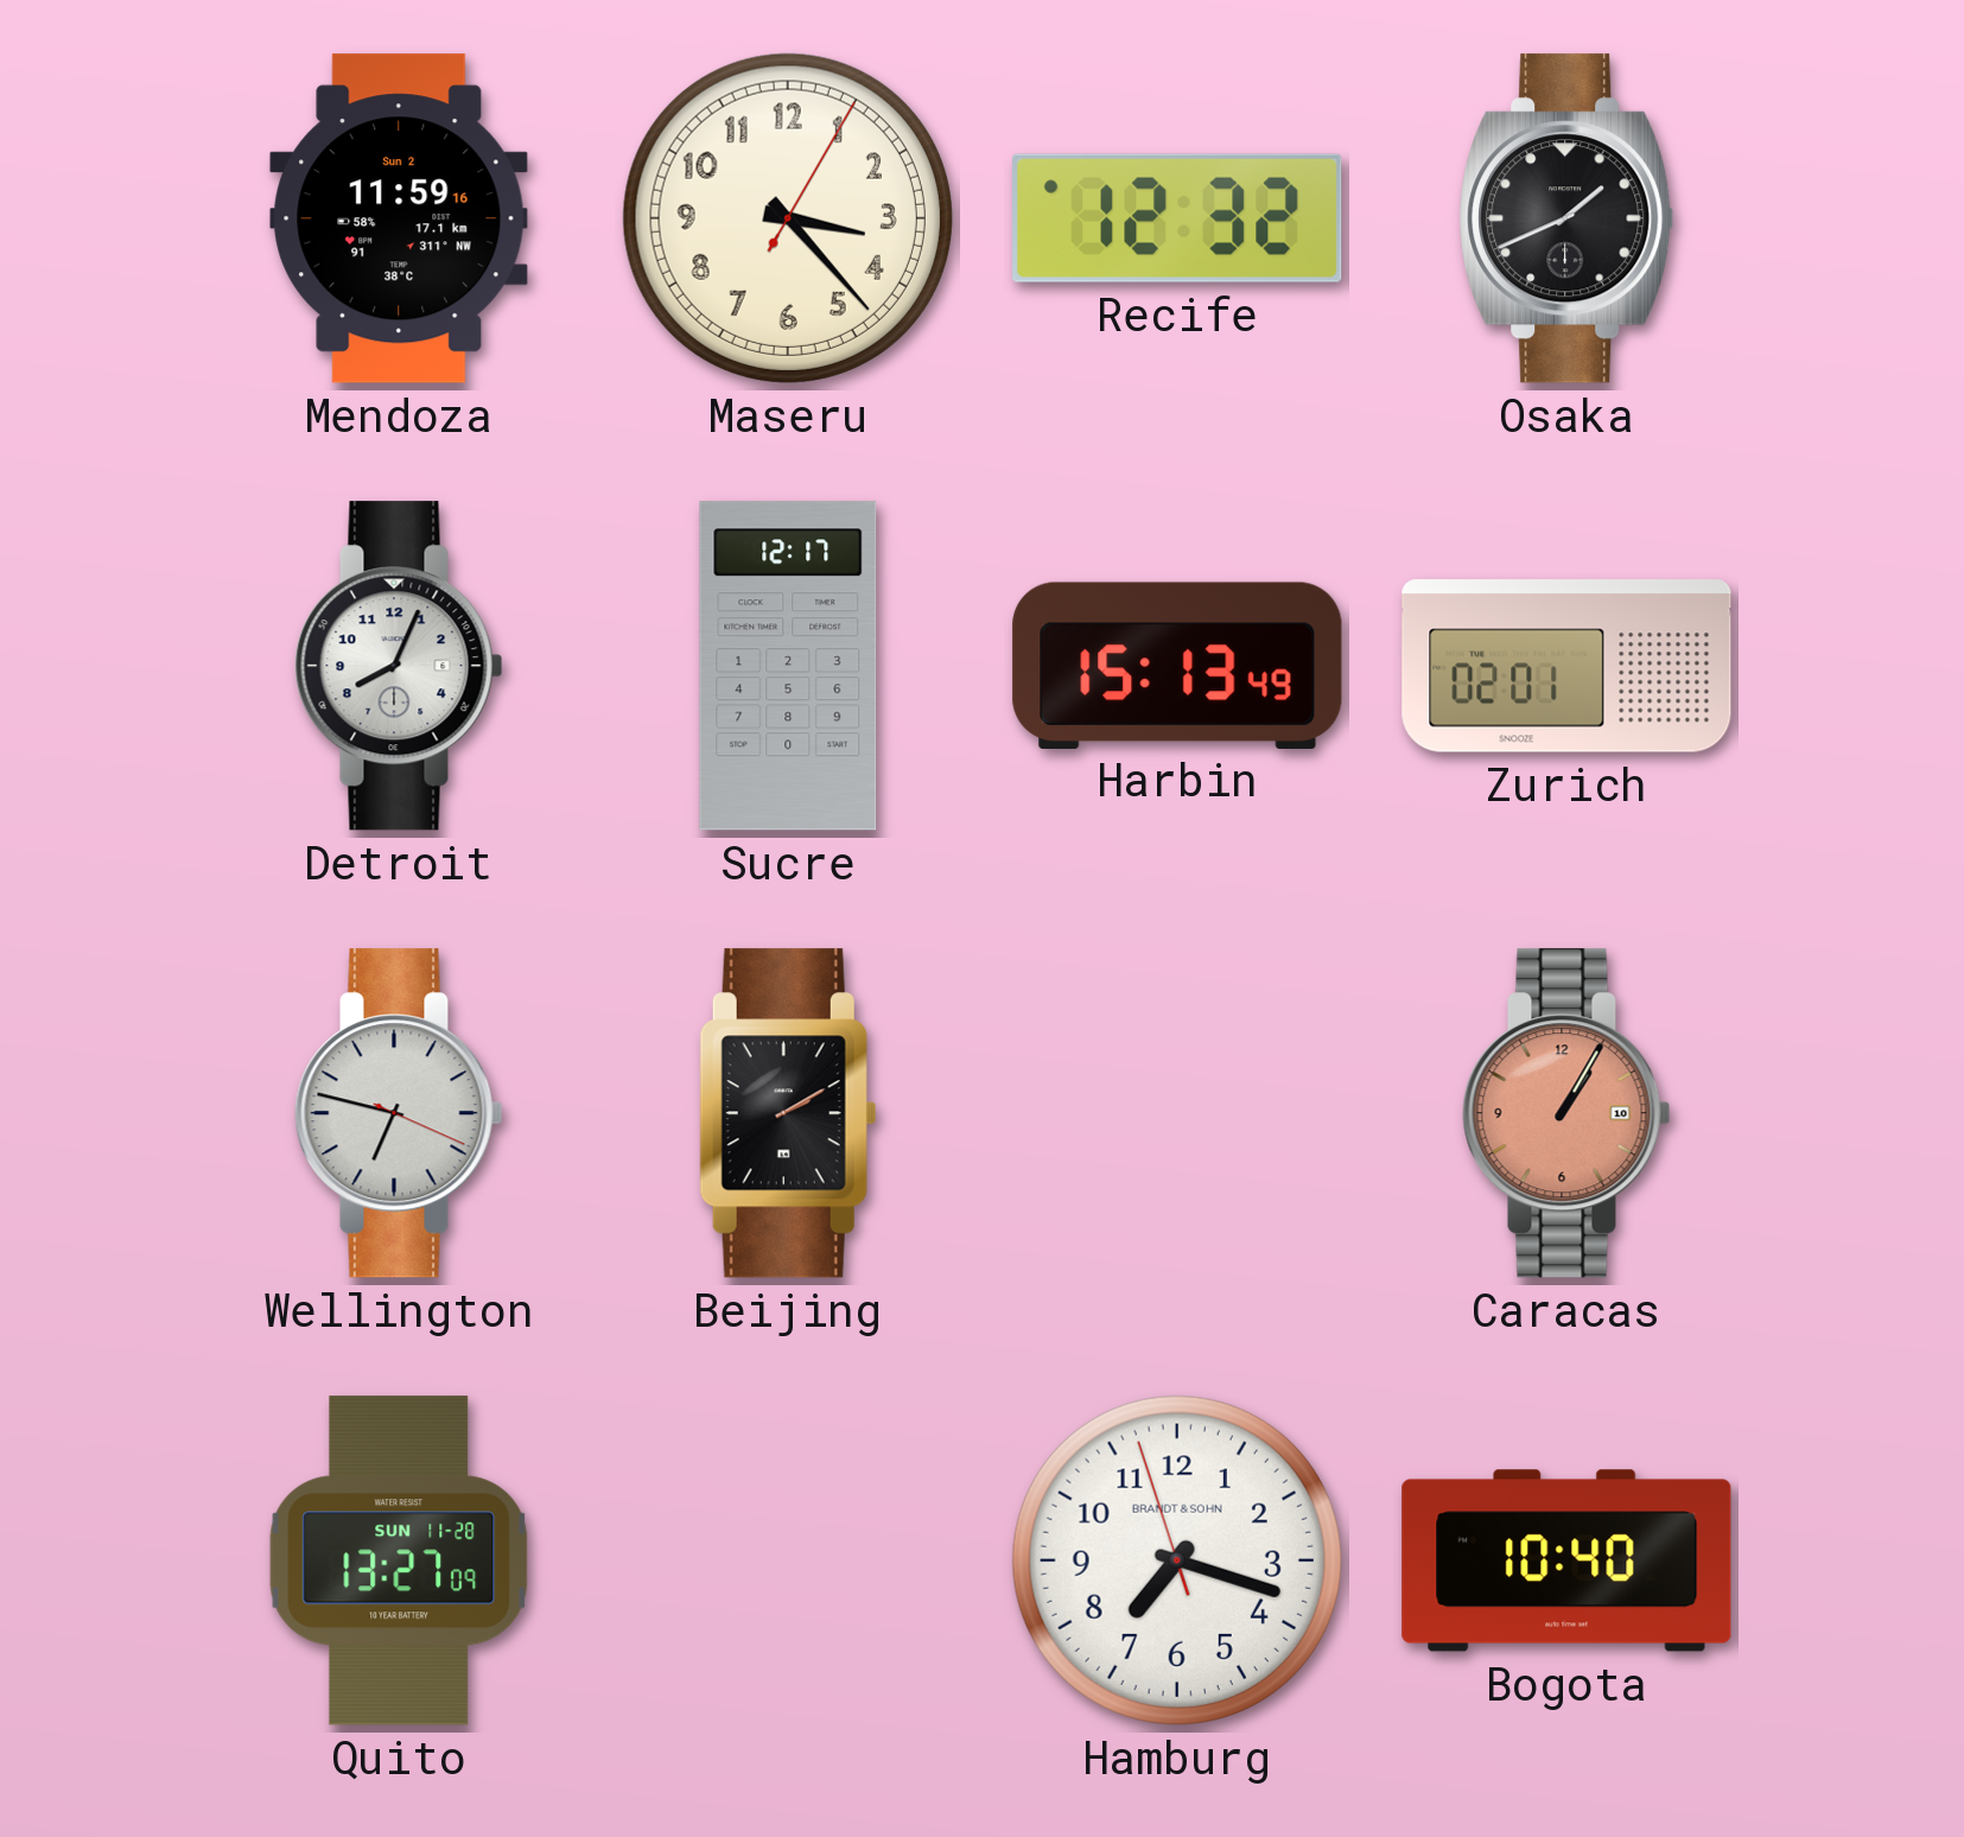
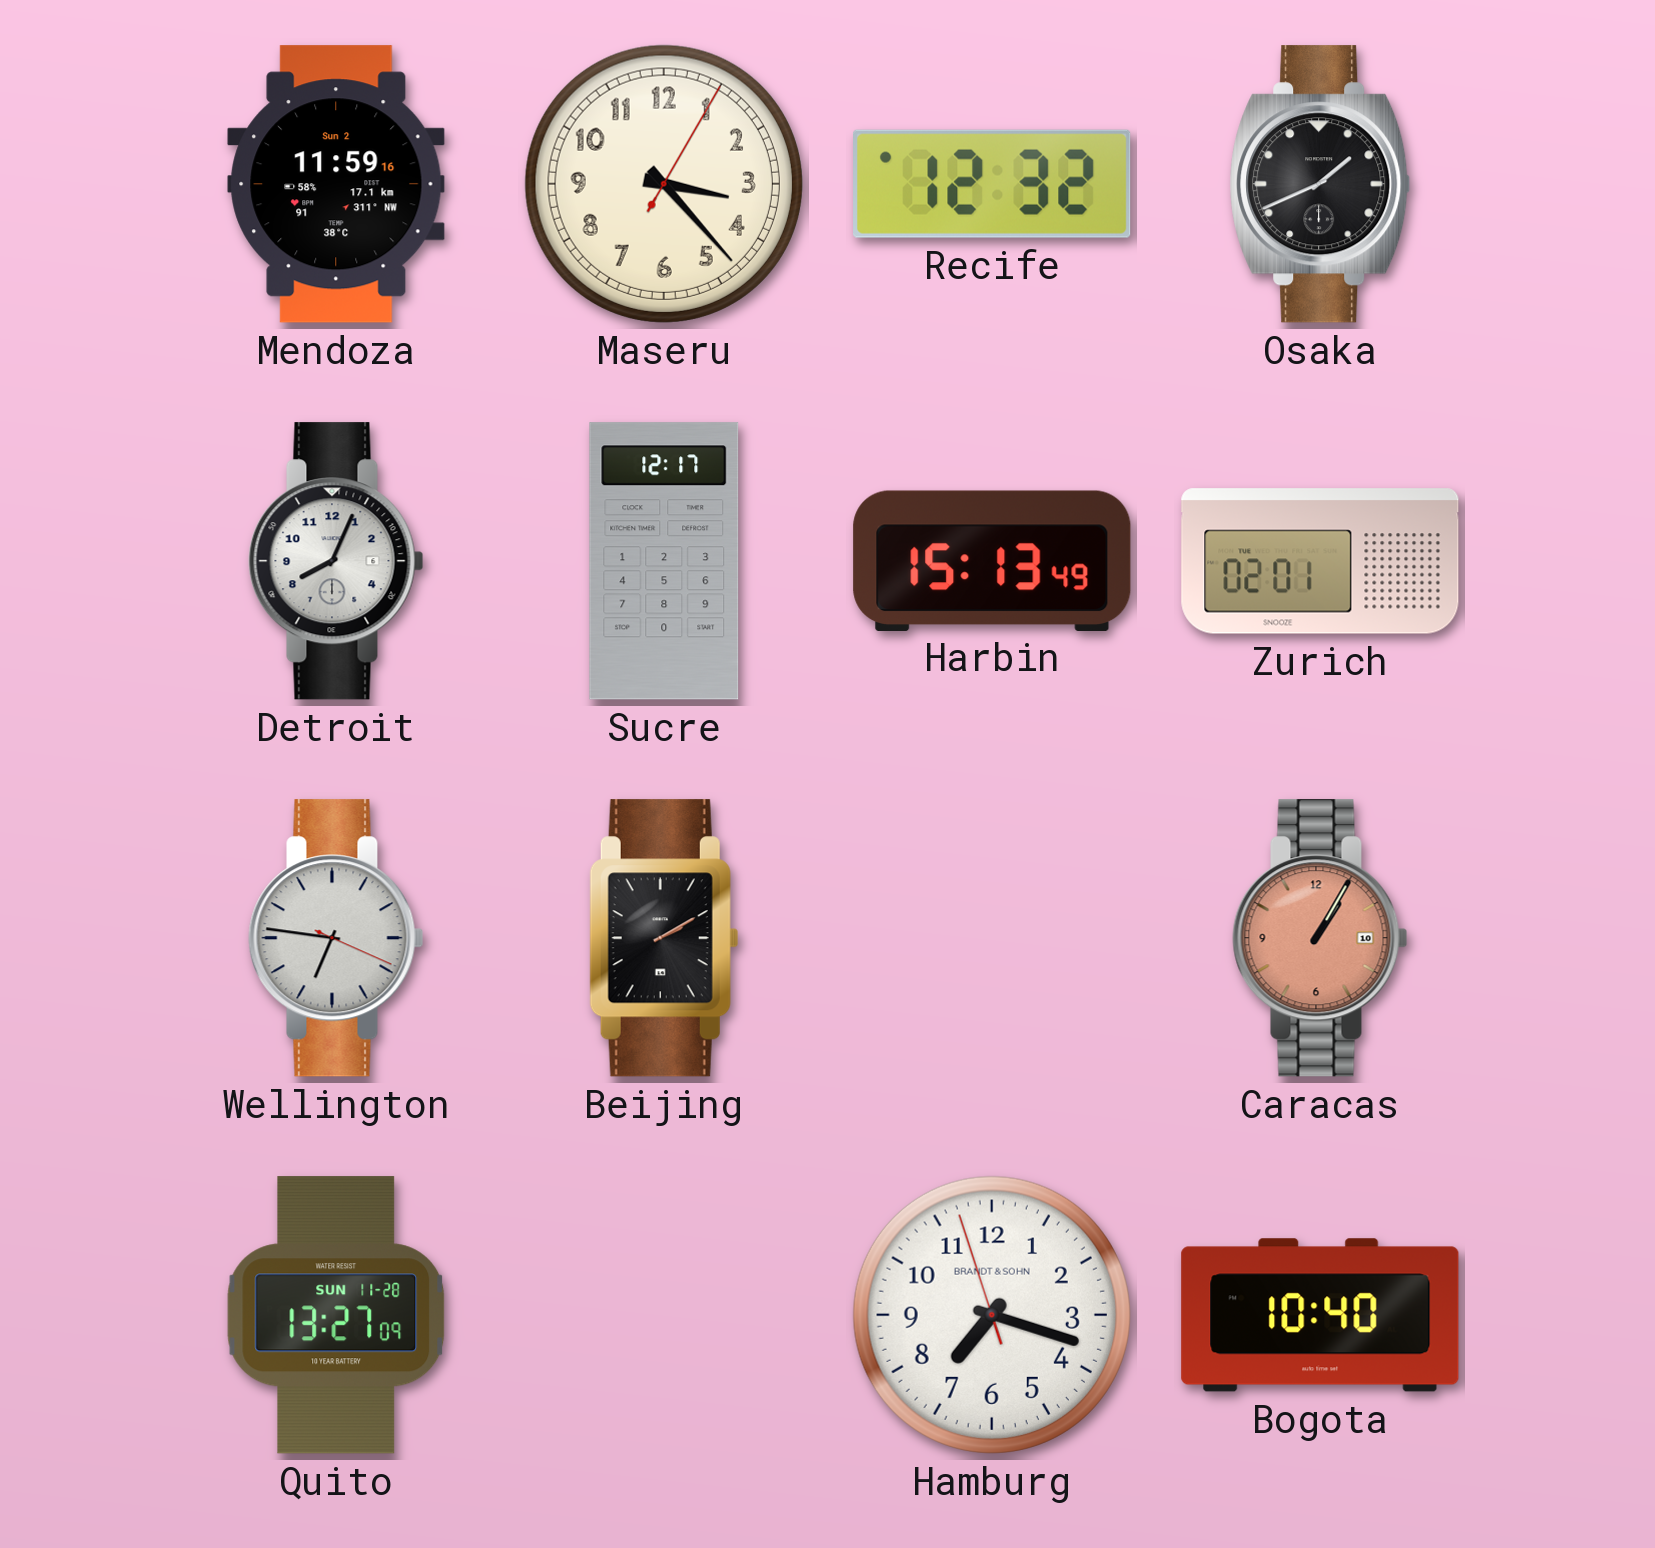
Wellington: 6:47 -> 6:46
